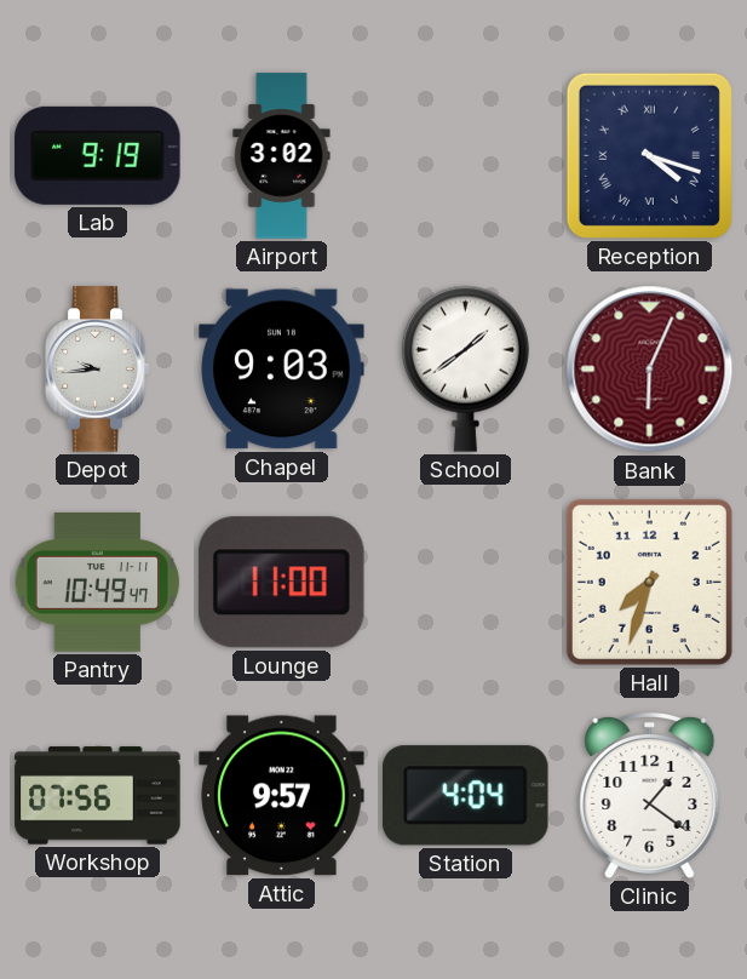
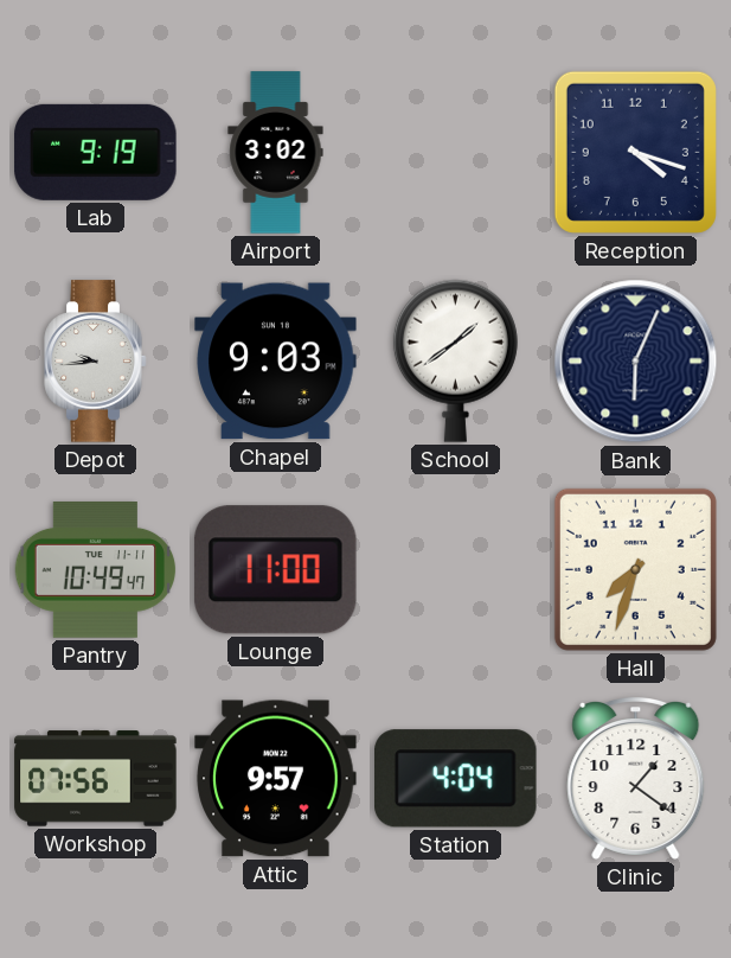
Reception numerals: Roman -> Arabic
Bank dial: burgundy -> navy
